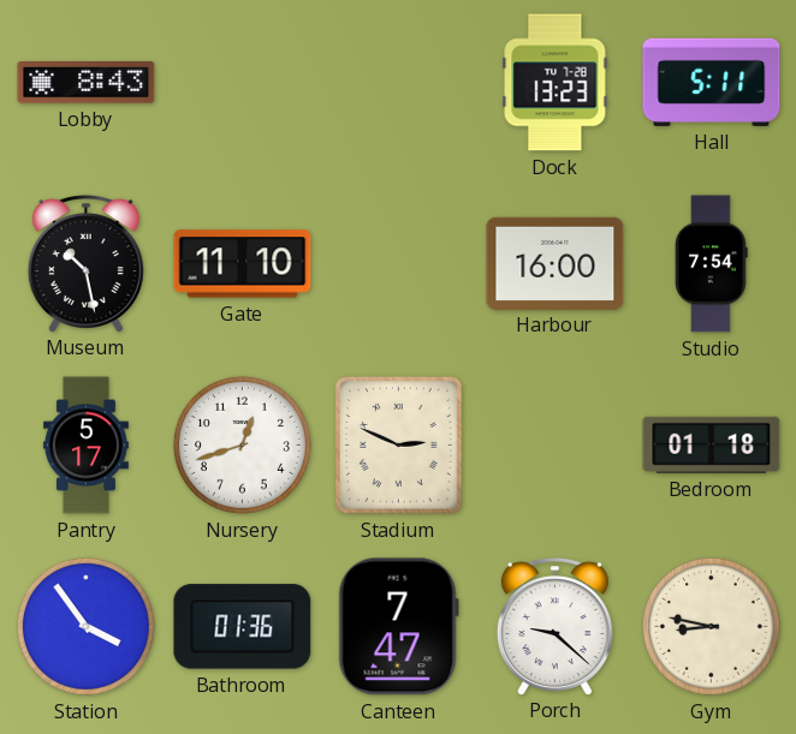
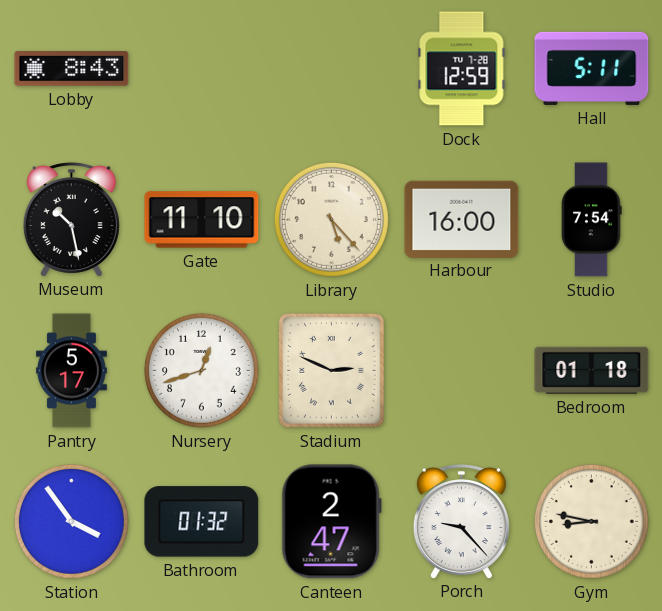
Dock: 13:23 -> 12:59
Library: none -> 5:23
Bathroom: 01:36 -> 01:32
Canteen: 7:47 -> 2:47
Porch: 9:22 -> 9:23
